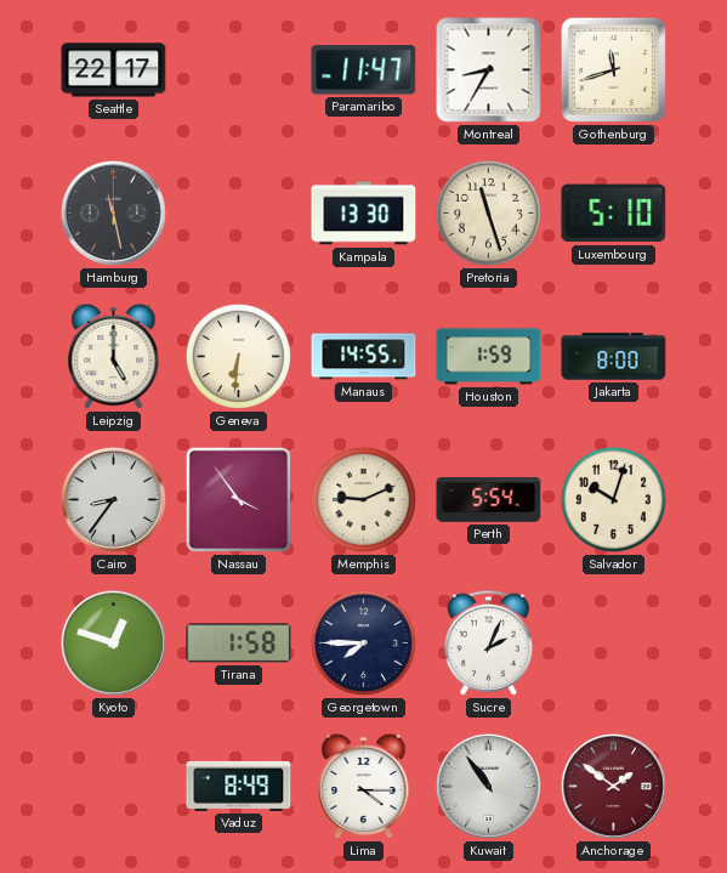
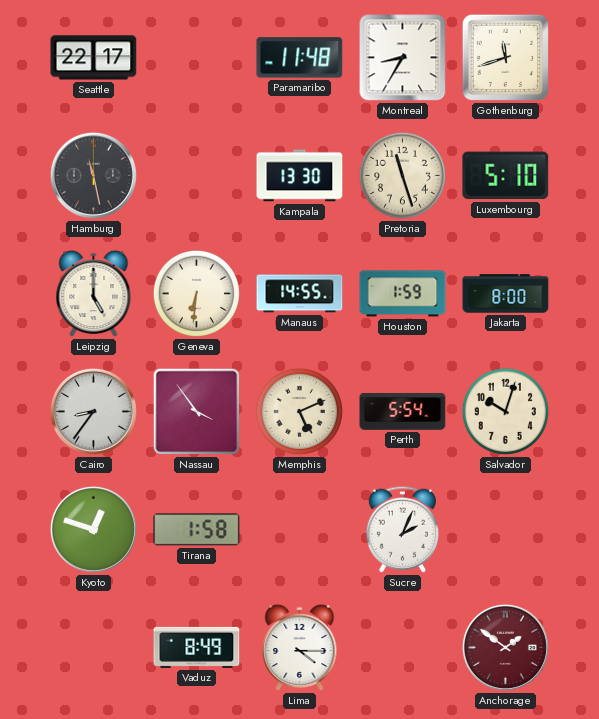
Paramaribo: 11:47 -> 11:48
Memphis: 9:11 -> 5:11
Georgetown: 7:45 -> none
Kuwait: 10:54 -> none
